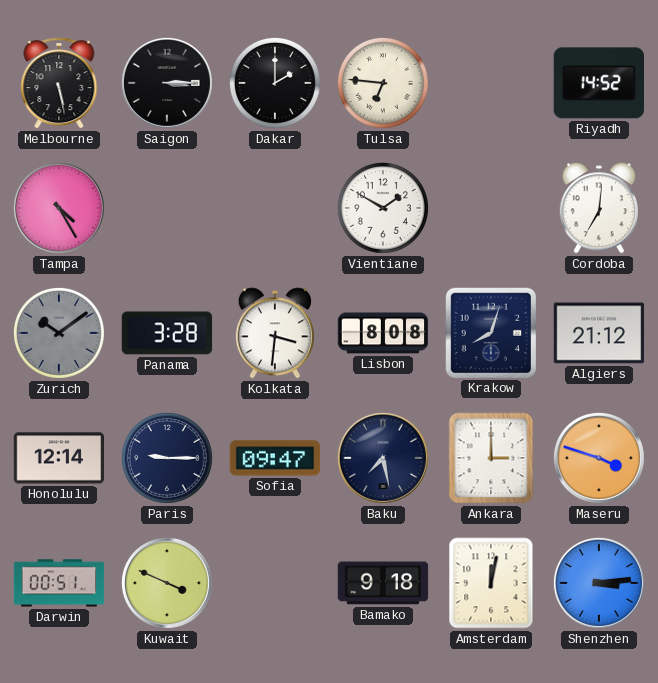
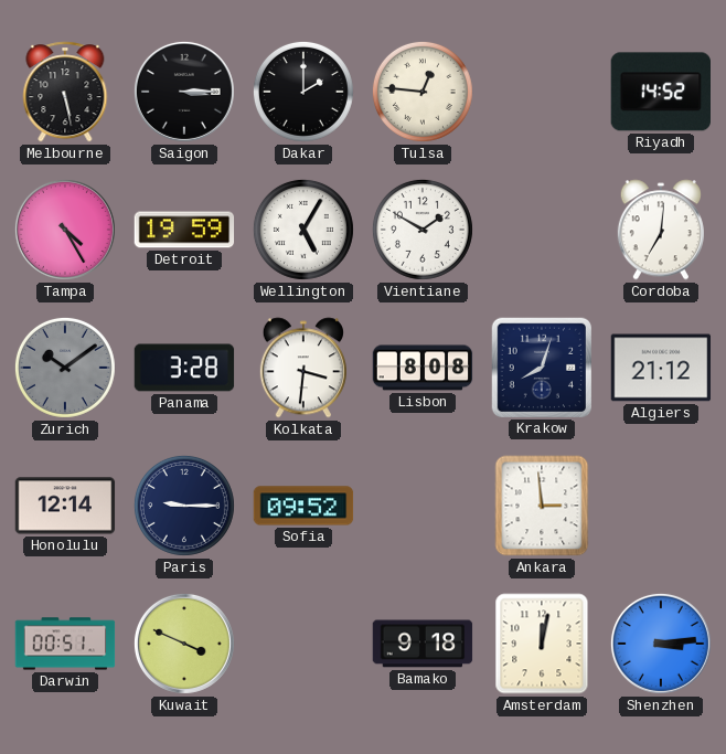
Tulsa: 6:46 -> 12:46
Detroit: none -> 19:59
Wellington: none -> 5:05
Sofia: 09:47 -> 09:52
Baku: 7:28 -> none
Ankara: 3:00 -> 2:59
Maseru: 3:48 -> none
